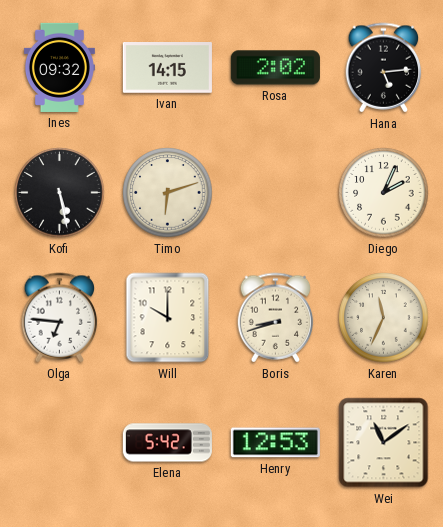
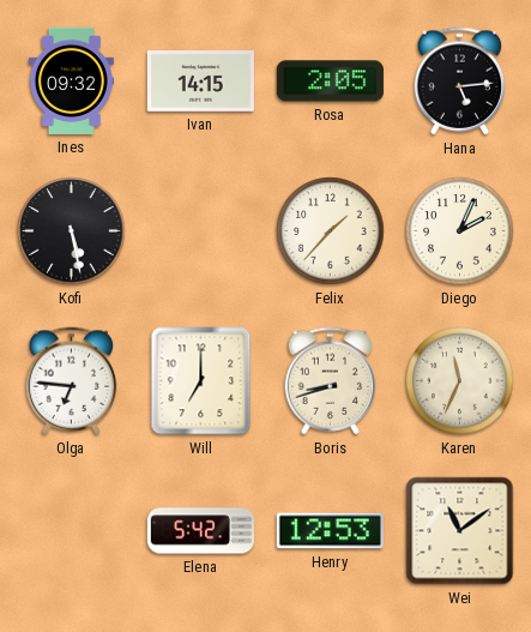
Rosa: 2:02 -> 2:05
Timo: 6:12 -> none
Felix: none -> 1:37
Will: 10:00 -> 7:00
